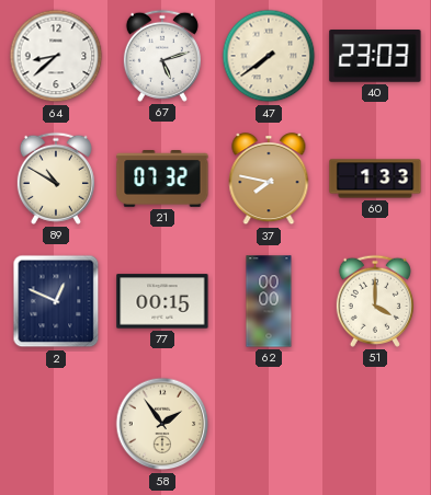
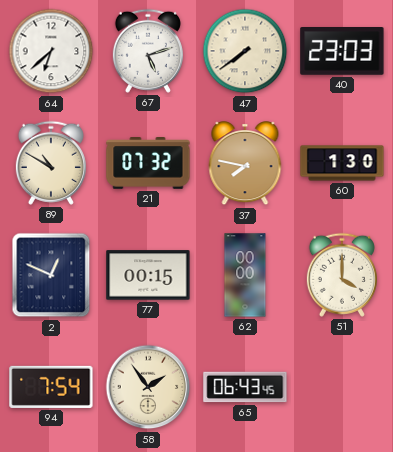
64: 8:38 -> 6:38
60: 1:33 -> 1:30
94: none -> 7:54
65: none -> 06:43
